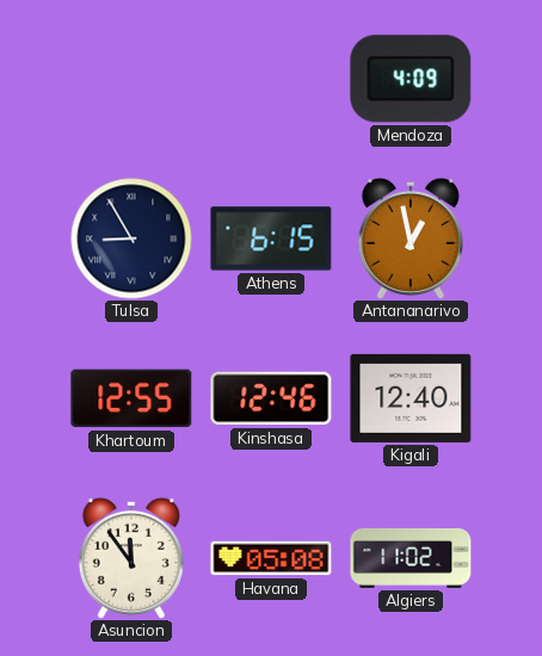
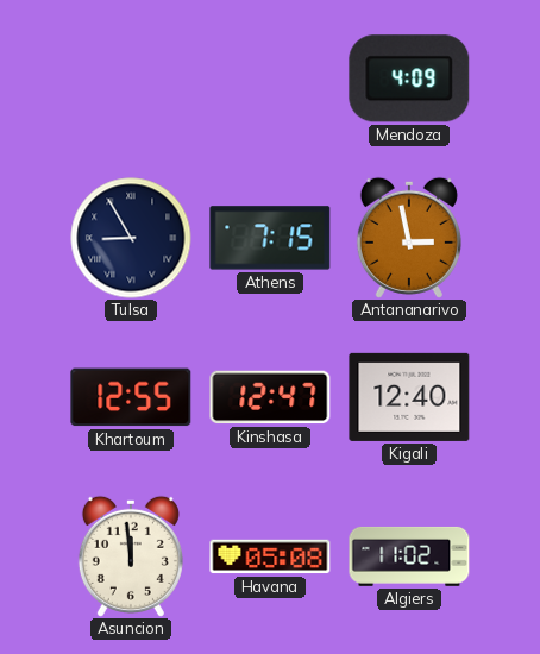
Athens: 6:15 -> 7:15
Antananarivo: 12:58 -> 2:58
Kinshasa: 12:46 -> 12:47
Asuncion: 11:54 -> 11:59
